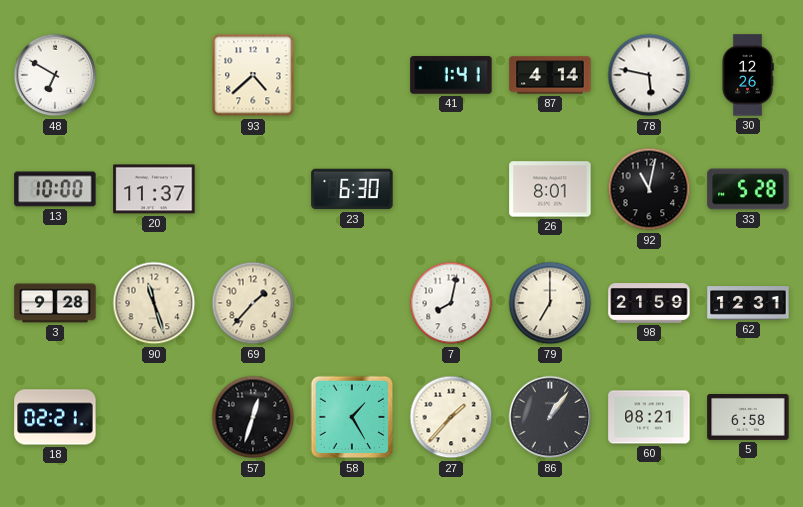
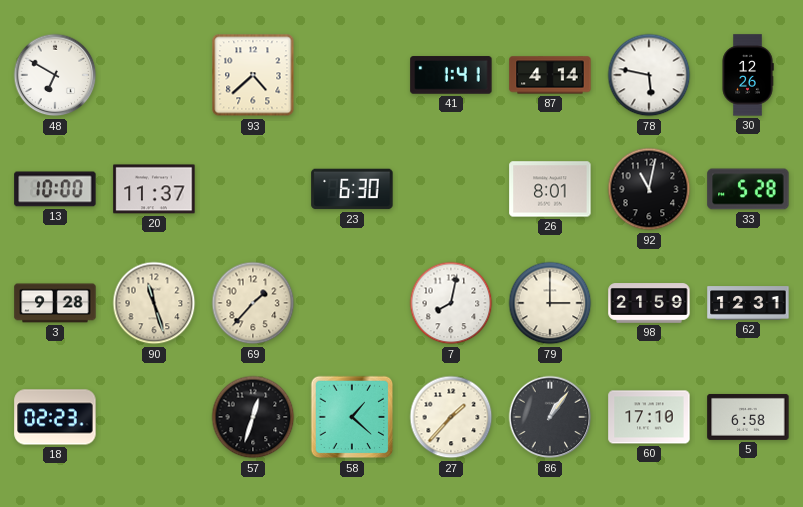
79: 7:00 -> 3:00
18: 02:21 -> 02:23
58: 1:25 -> 1:22
60: 08:21 -> 17:10
